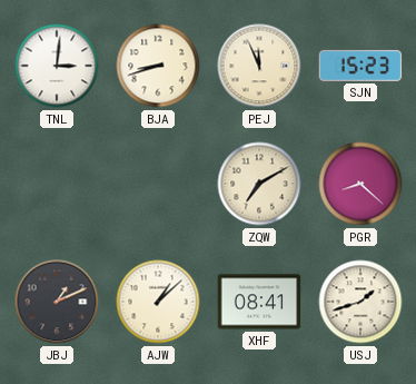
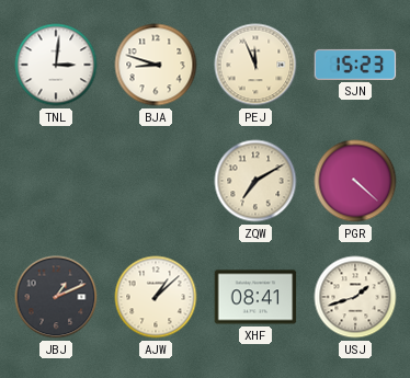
BJA: 8:42 -> 8:48
PGR: 8:22 -> 4:22
